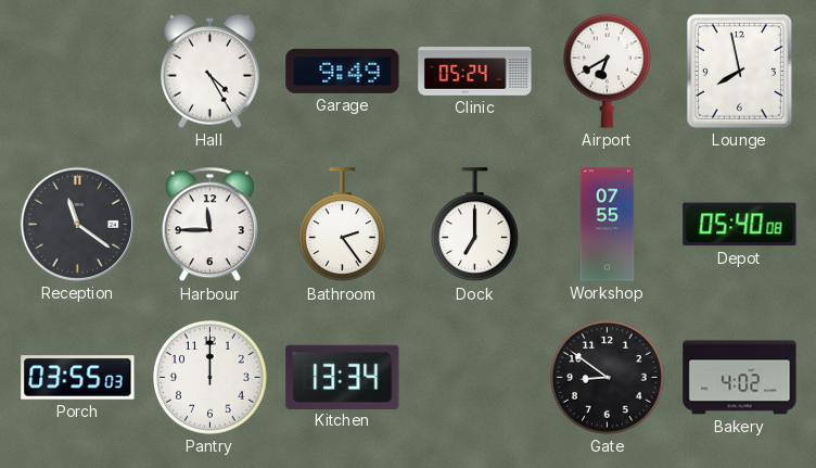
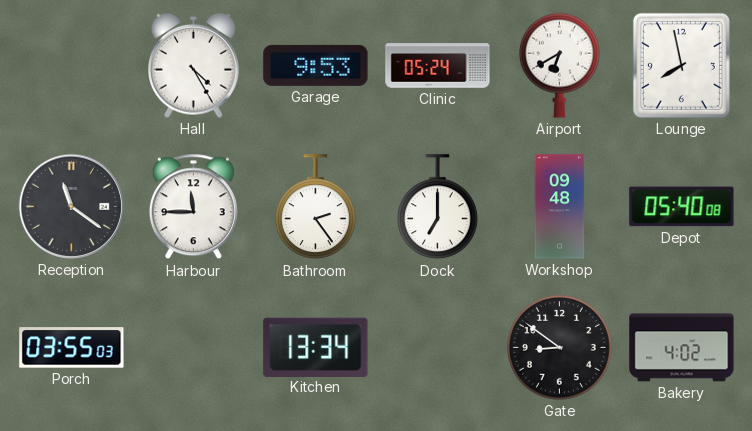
Garage: 9:49 -> 9:53
Workshop: 07:55 -> 09:48
Pantry: 12:00 -> none
